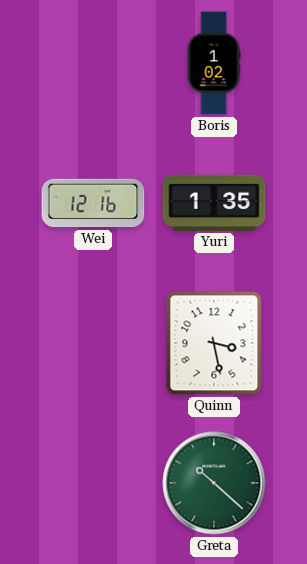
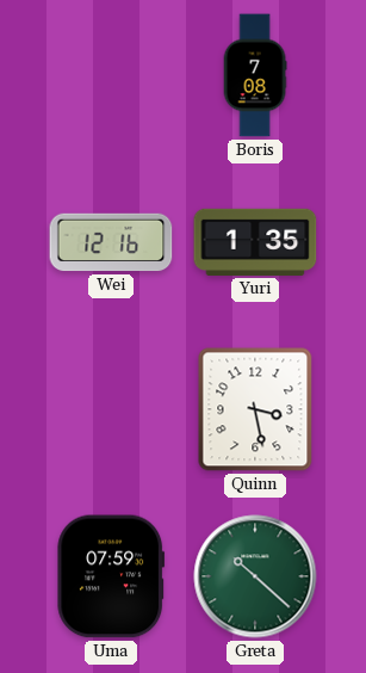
Boris: 1:02 -> 7:08
Uma: none -> 07:59
